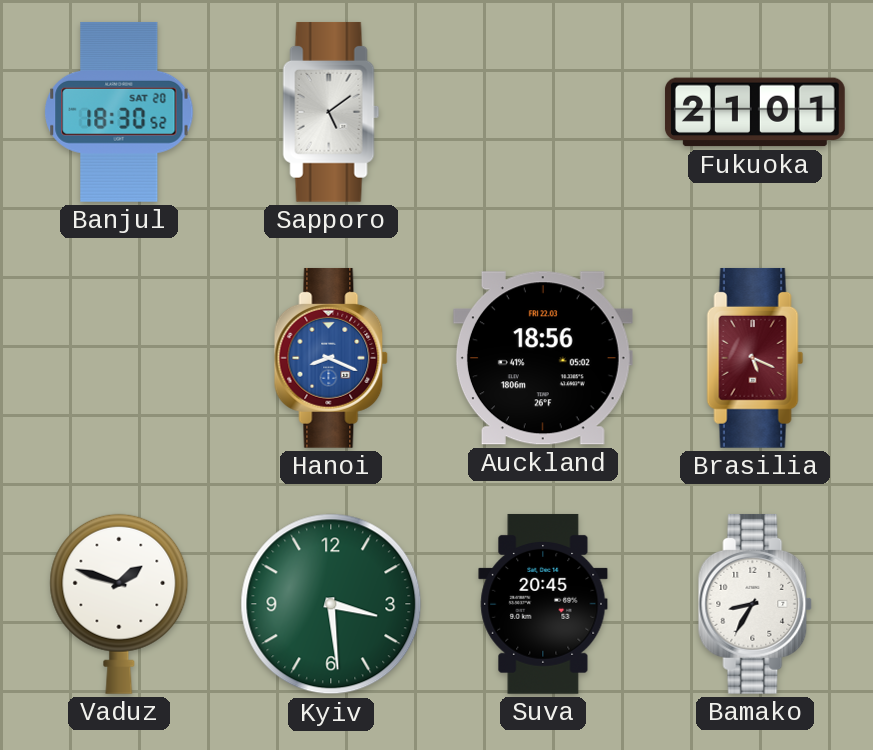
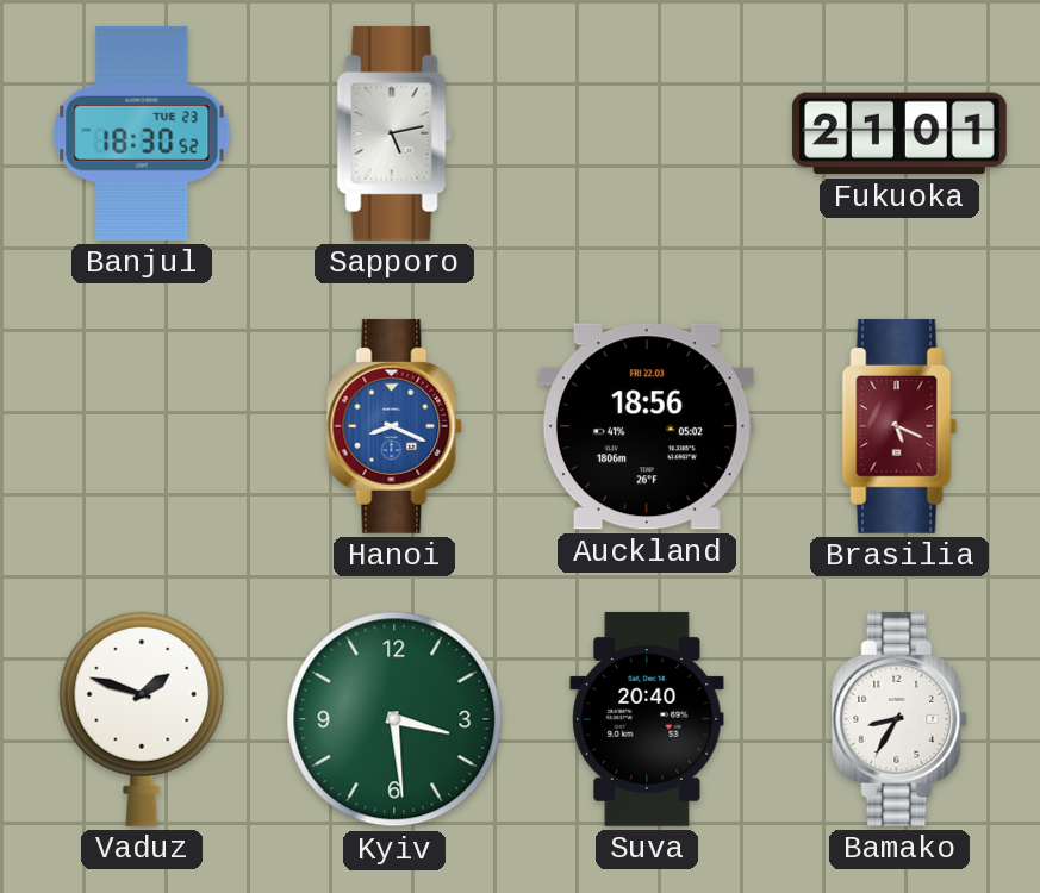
Banjul date: SAT 20 -> TUE 23
Sapporo: 5:09 -> 5:13
Suva: 20:45 -> 20:40
